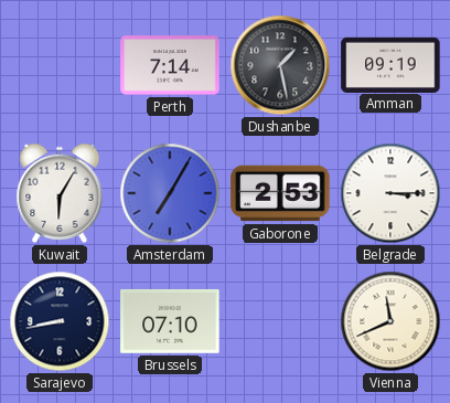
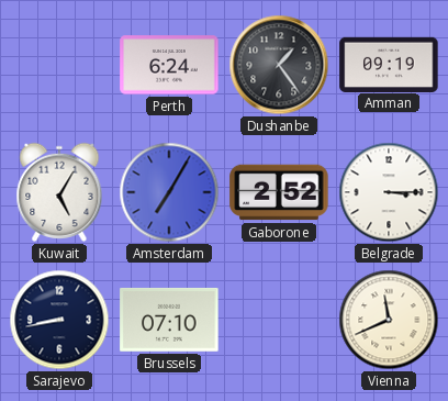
Perth: 7:14 -> 6:24
Dushanbe: 1:28 -> 1:24
Kuwait: 6:05 -> 5:05
Gaborone: 2:53 -> 2:52
